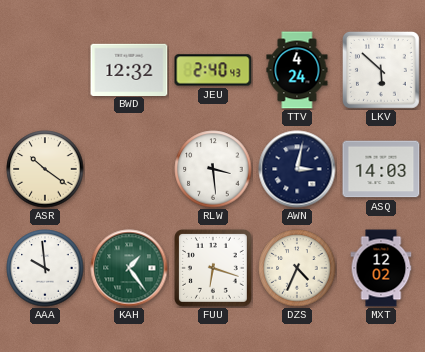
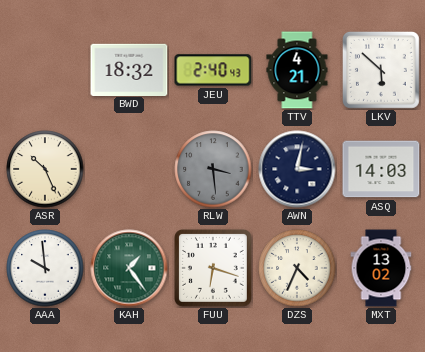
BWD: 12:32 -> 18:32
TTV: 4:24 -> 4:21
ASR: 10:21 -> 10:26
RLW dial: white -> grey
MXT: 12:02 -> 13:02
